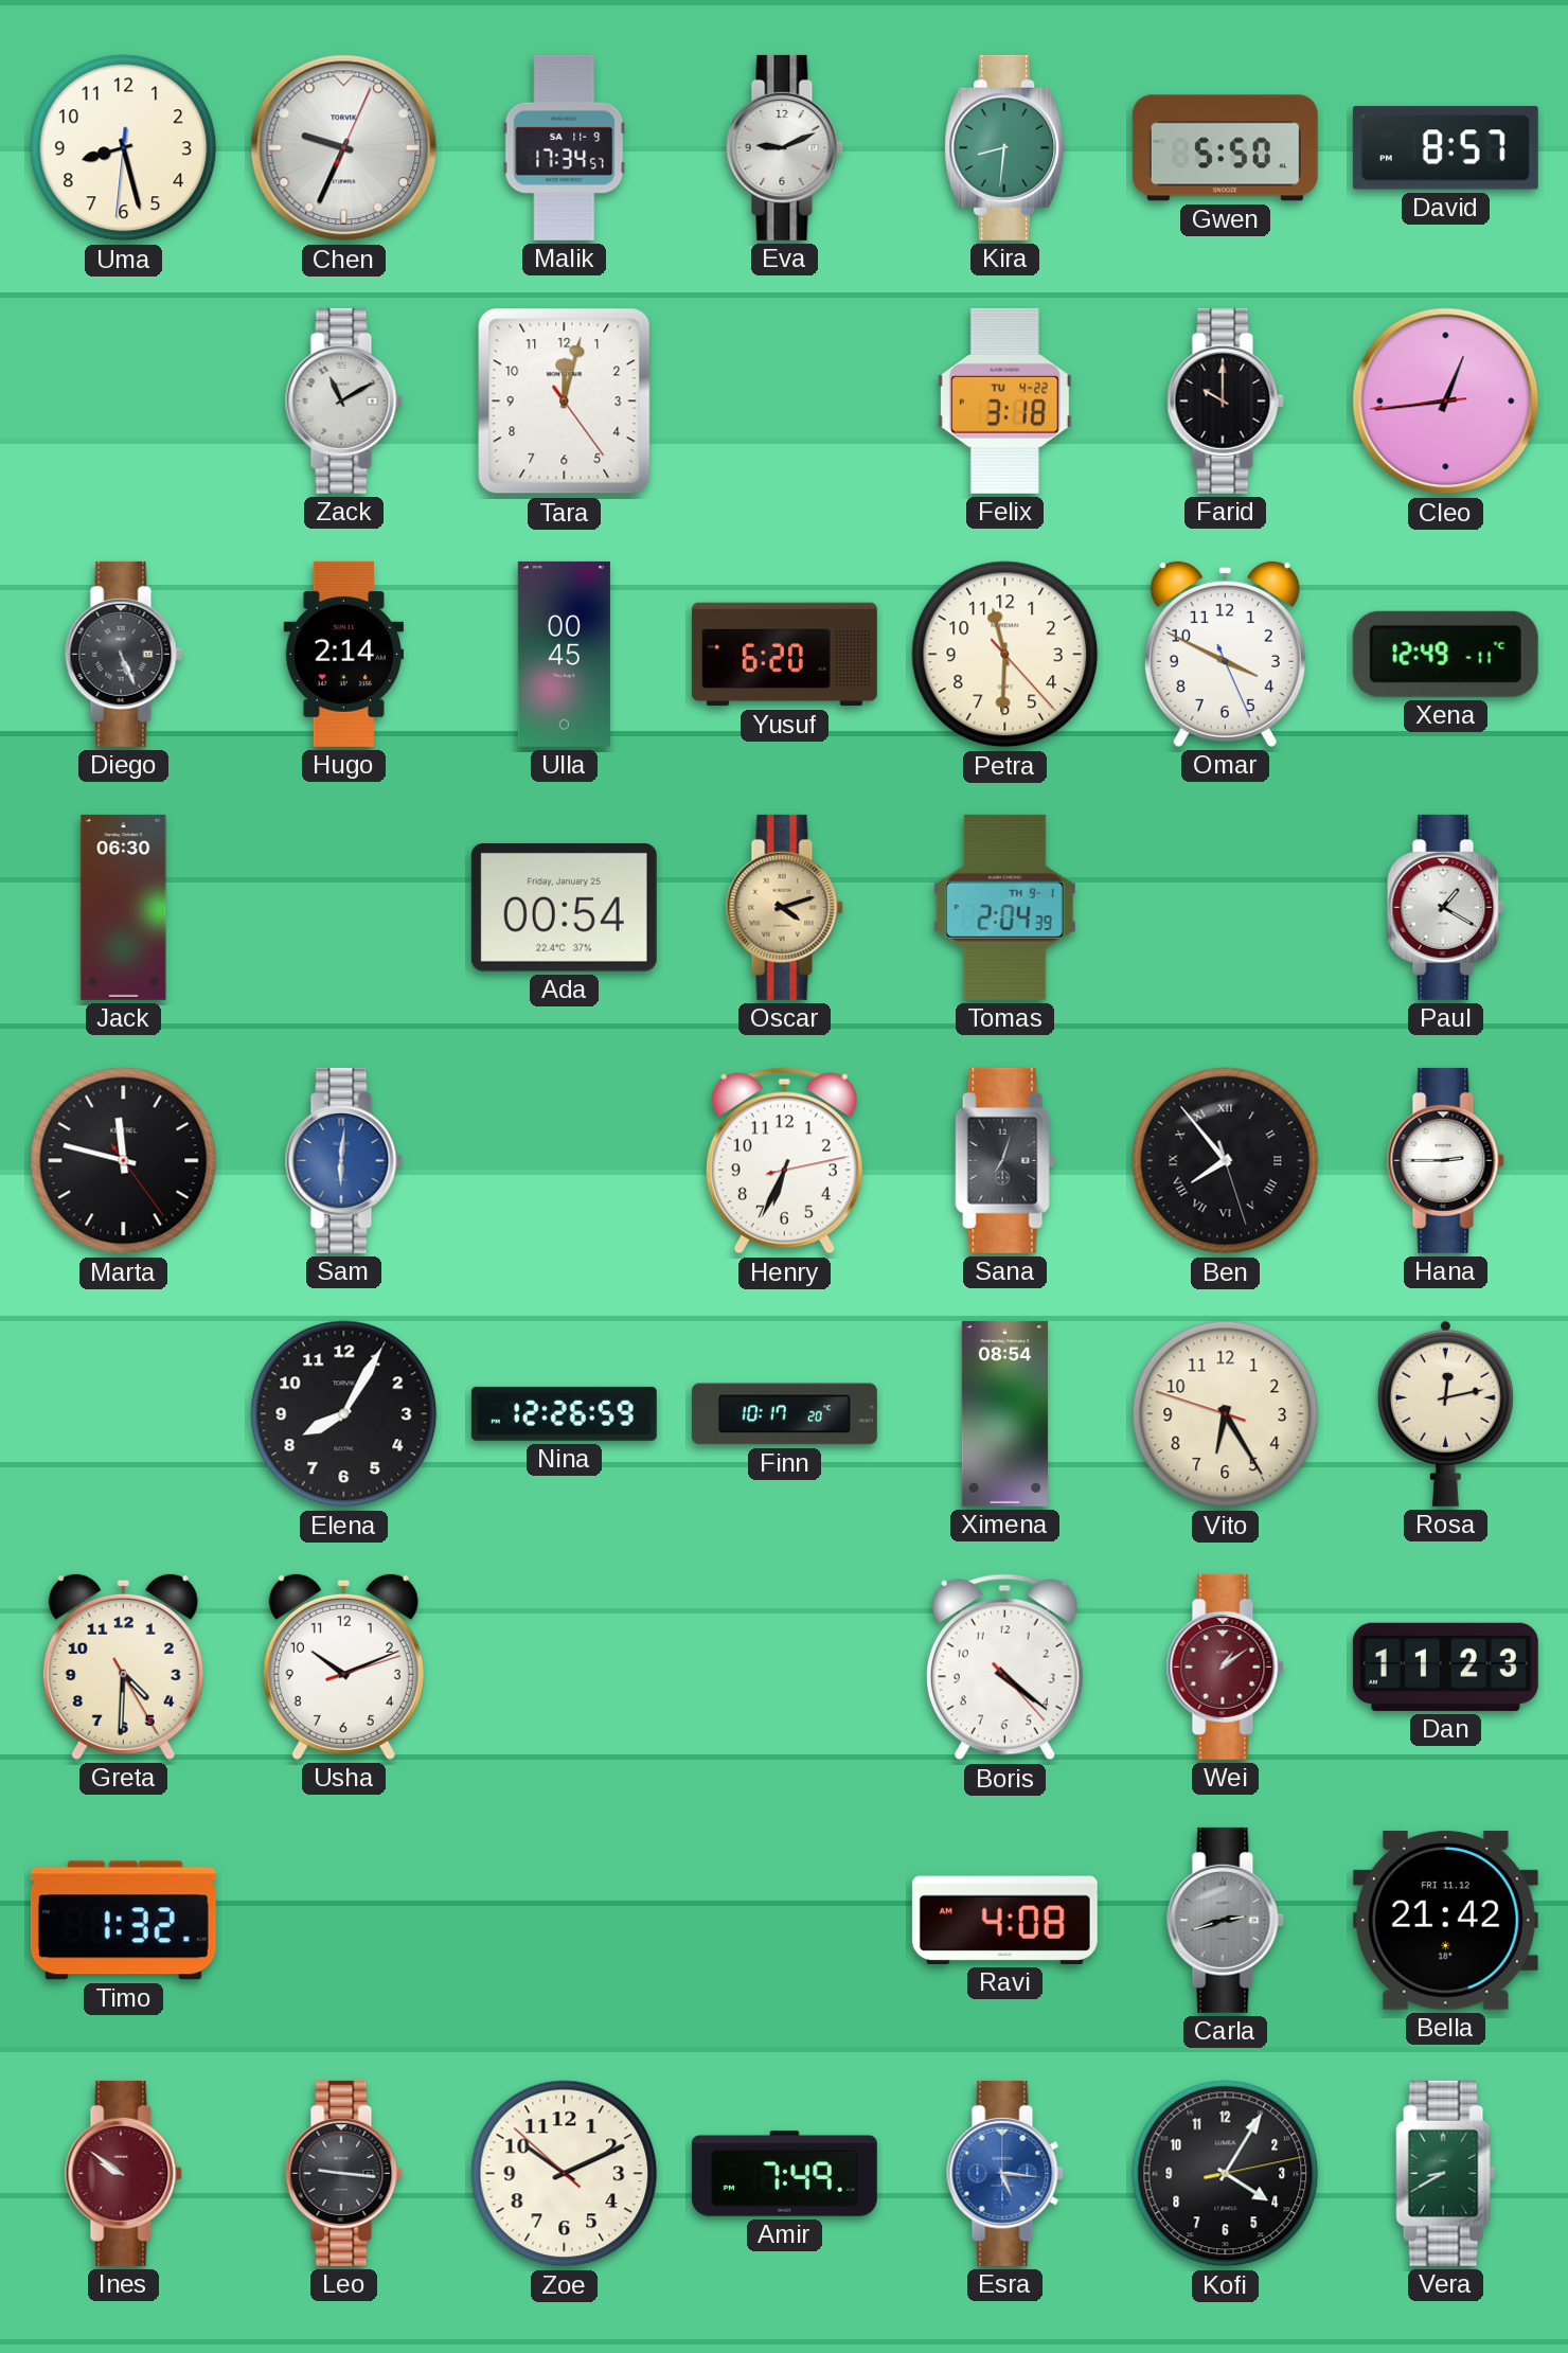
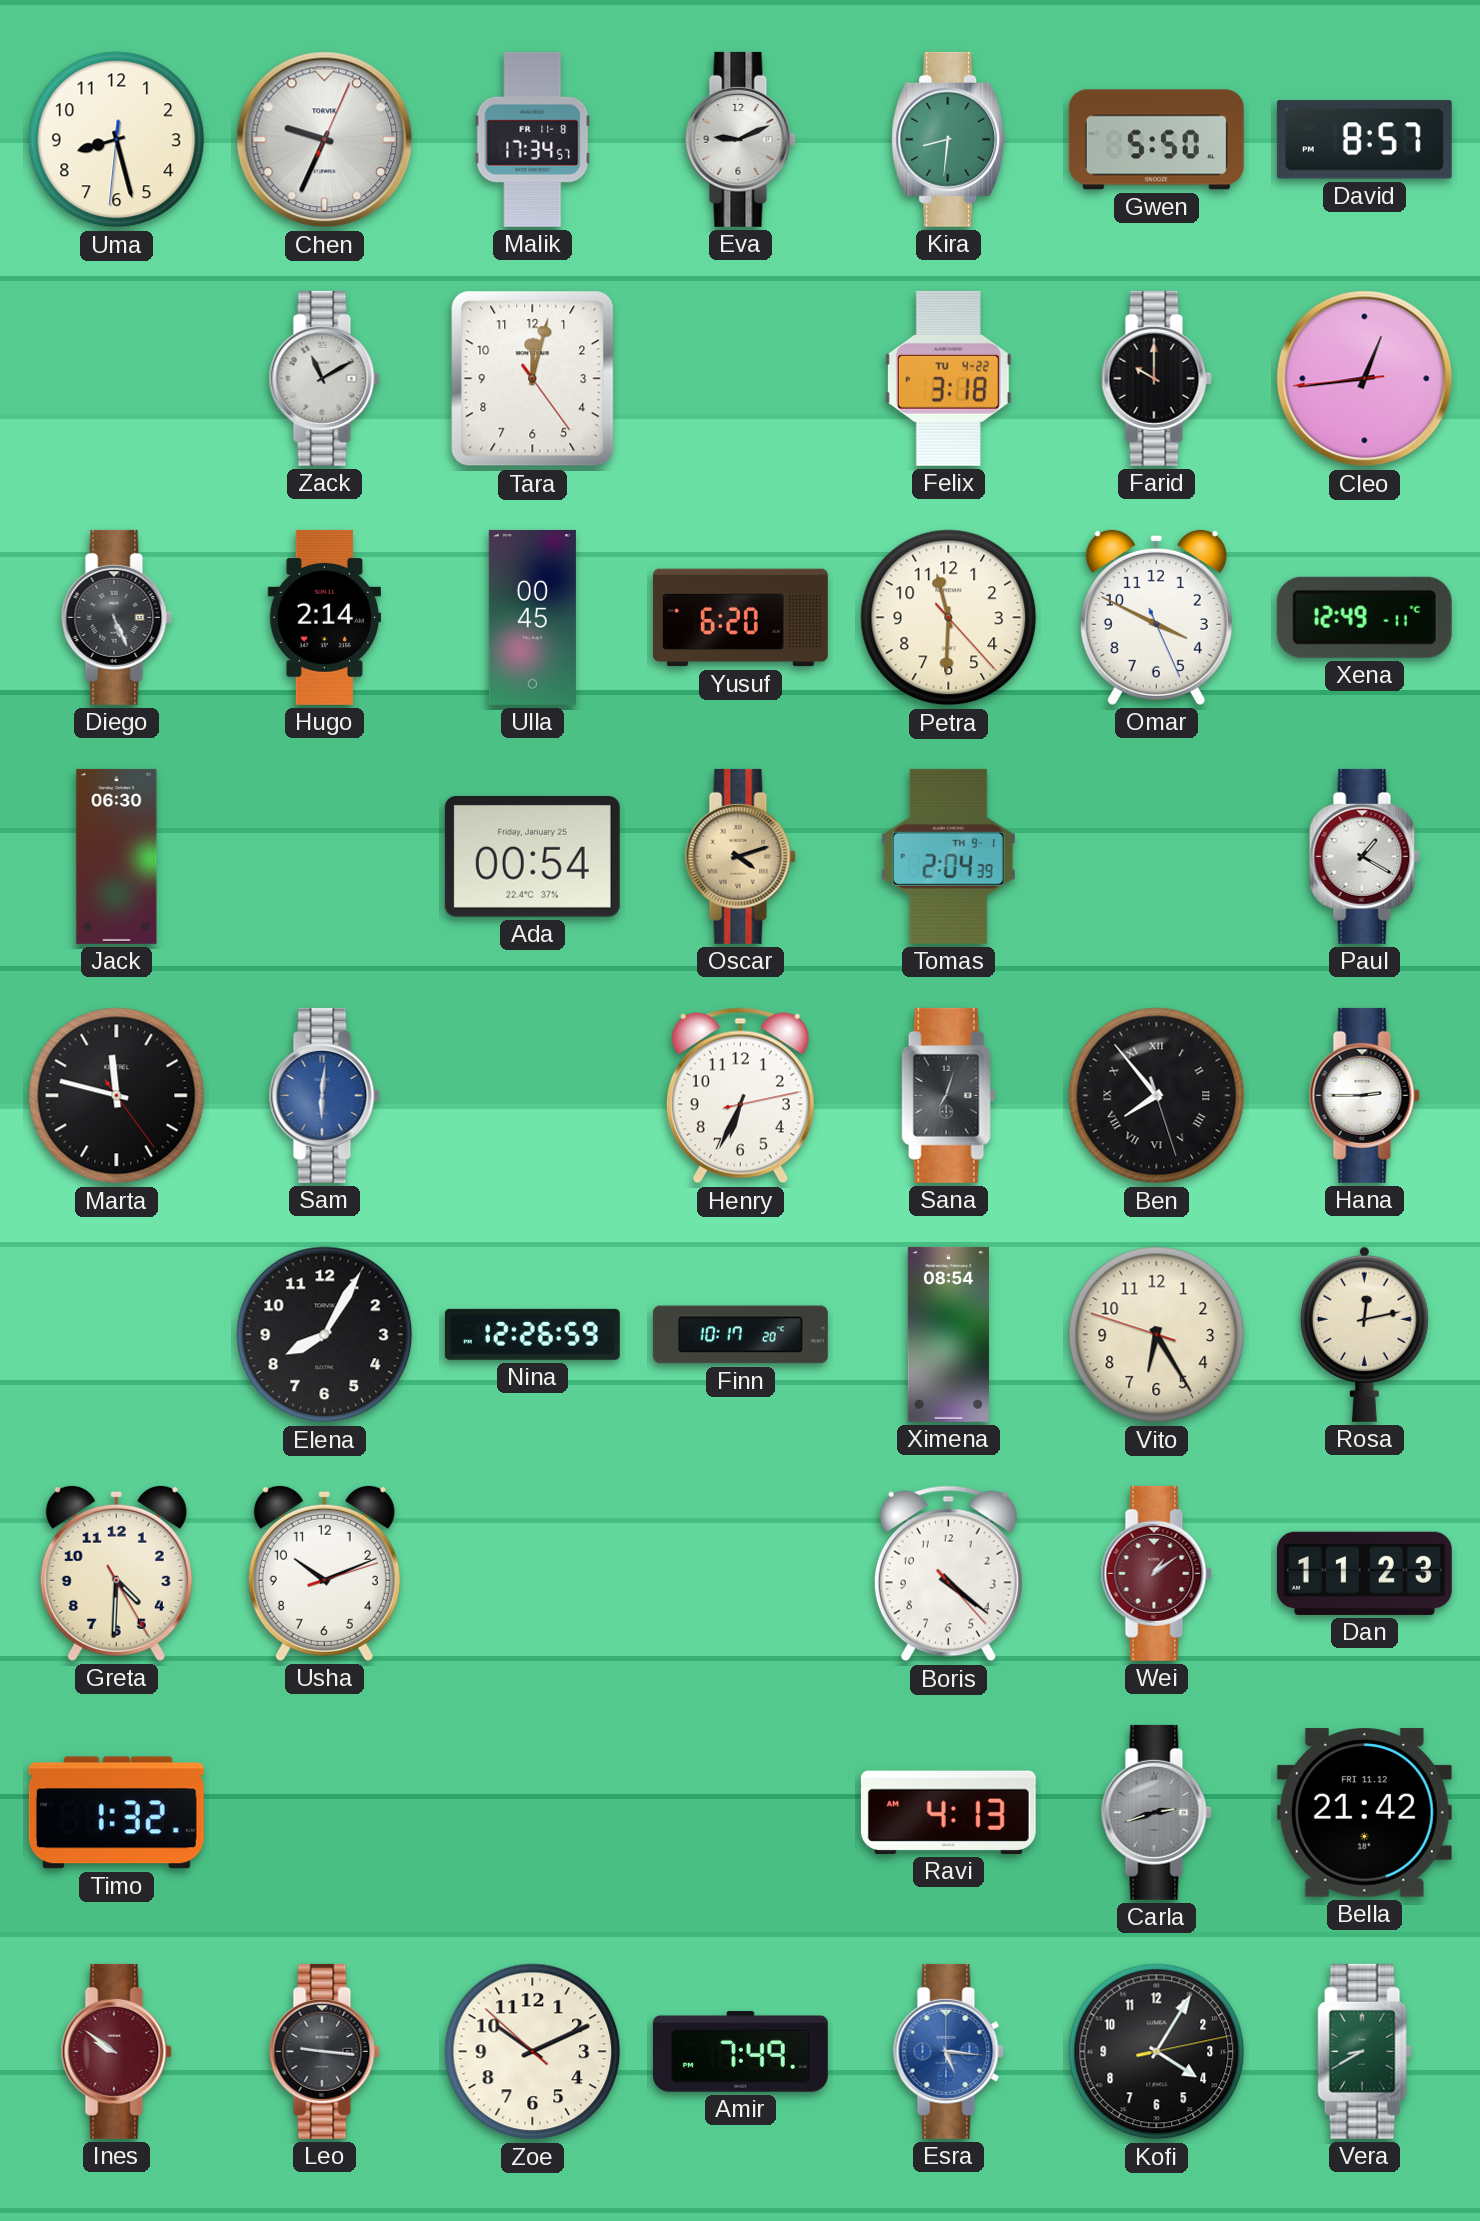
Malik date: SA 11-9 -> FR 11-8
Ravi: 4:08 -> 4:13
